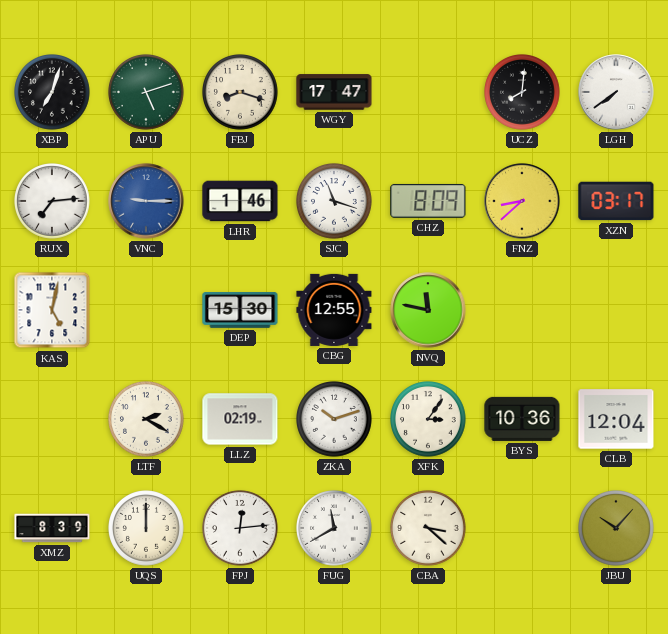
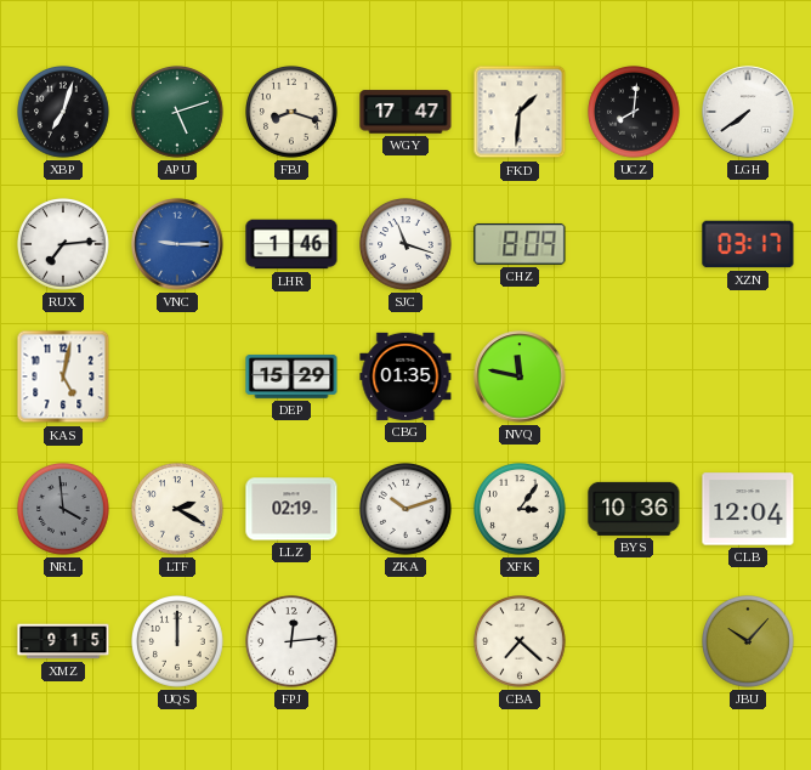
FKD: none -> 1:31
FNZ: 8:38 -> none
DEP: 15:30 -> 15:29
CBG: 12:55 -> 01:35
NRL: none -> 3:59
XMZ: 8:39 -> 9:15
FUG: 11:40 -> none
CBA: 3:22 -> 7:22
